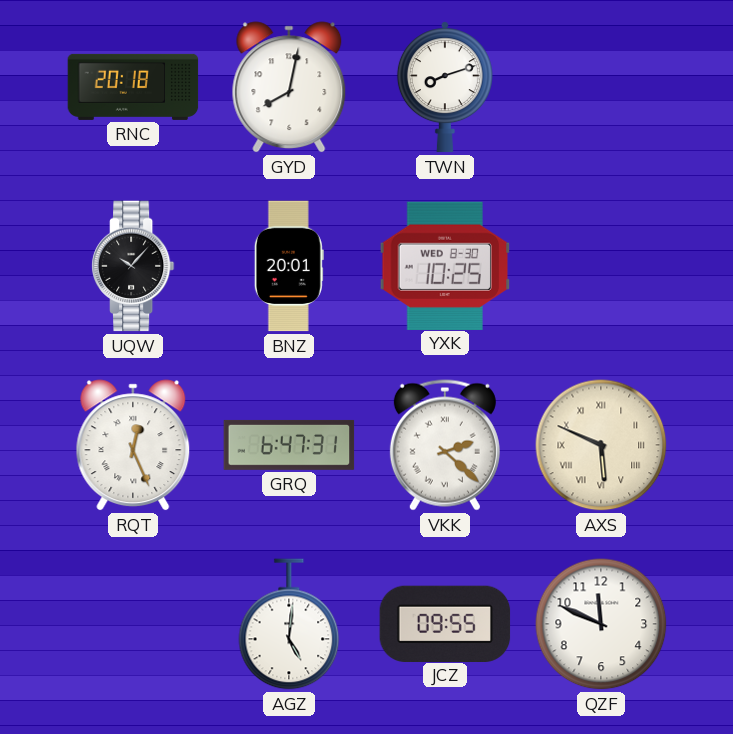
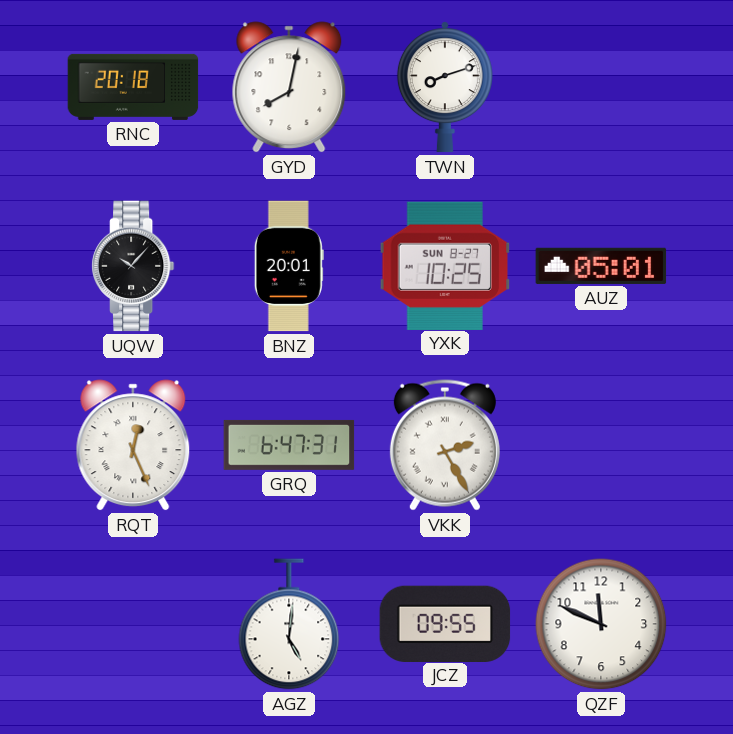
YXK date: WED 8-30 -> SUN 8-27
AUZ: none -> 05:01
VKK: 2:22 -> 2:25
AXS: 5:49 -> none
